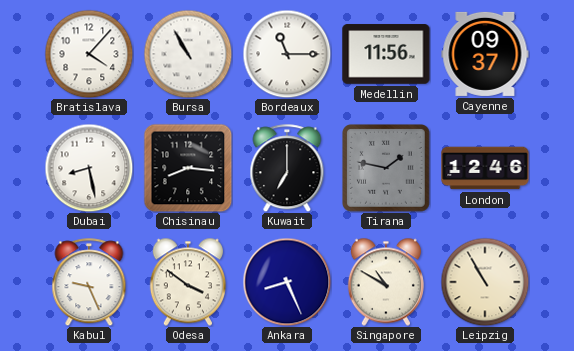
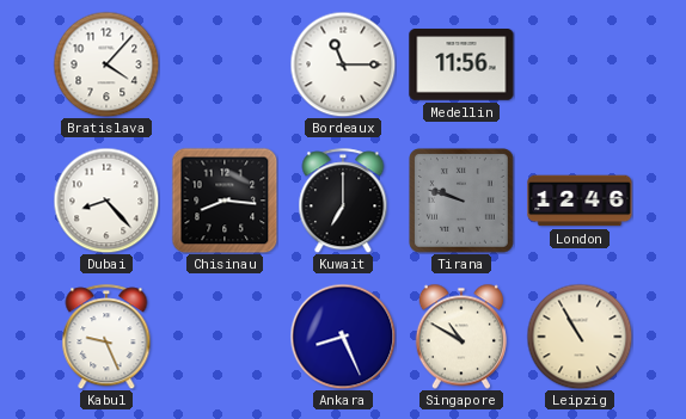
Bursa: 10:55 -> none
Cayenne: 09:37 -> none
Dubai: 8:28 -> 8:23
Tirana: 1:47 -> 9:48
Odesa: 3:51 -> none
